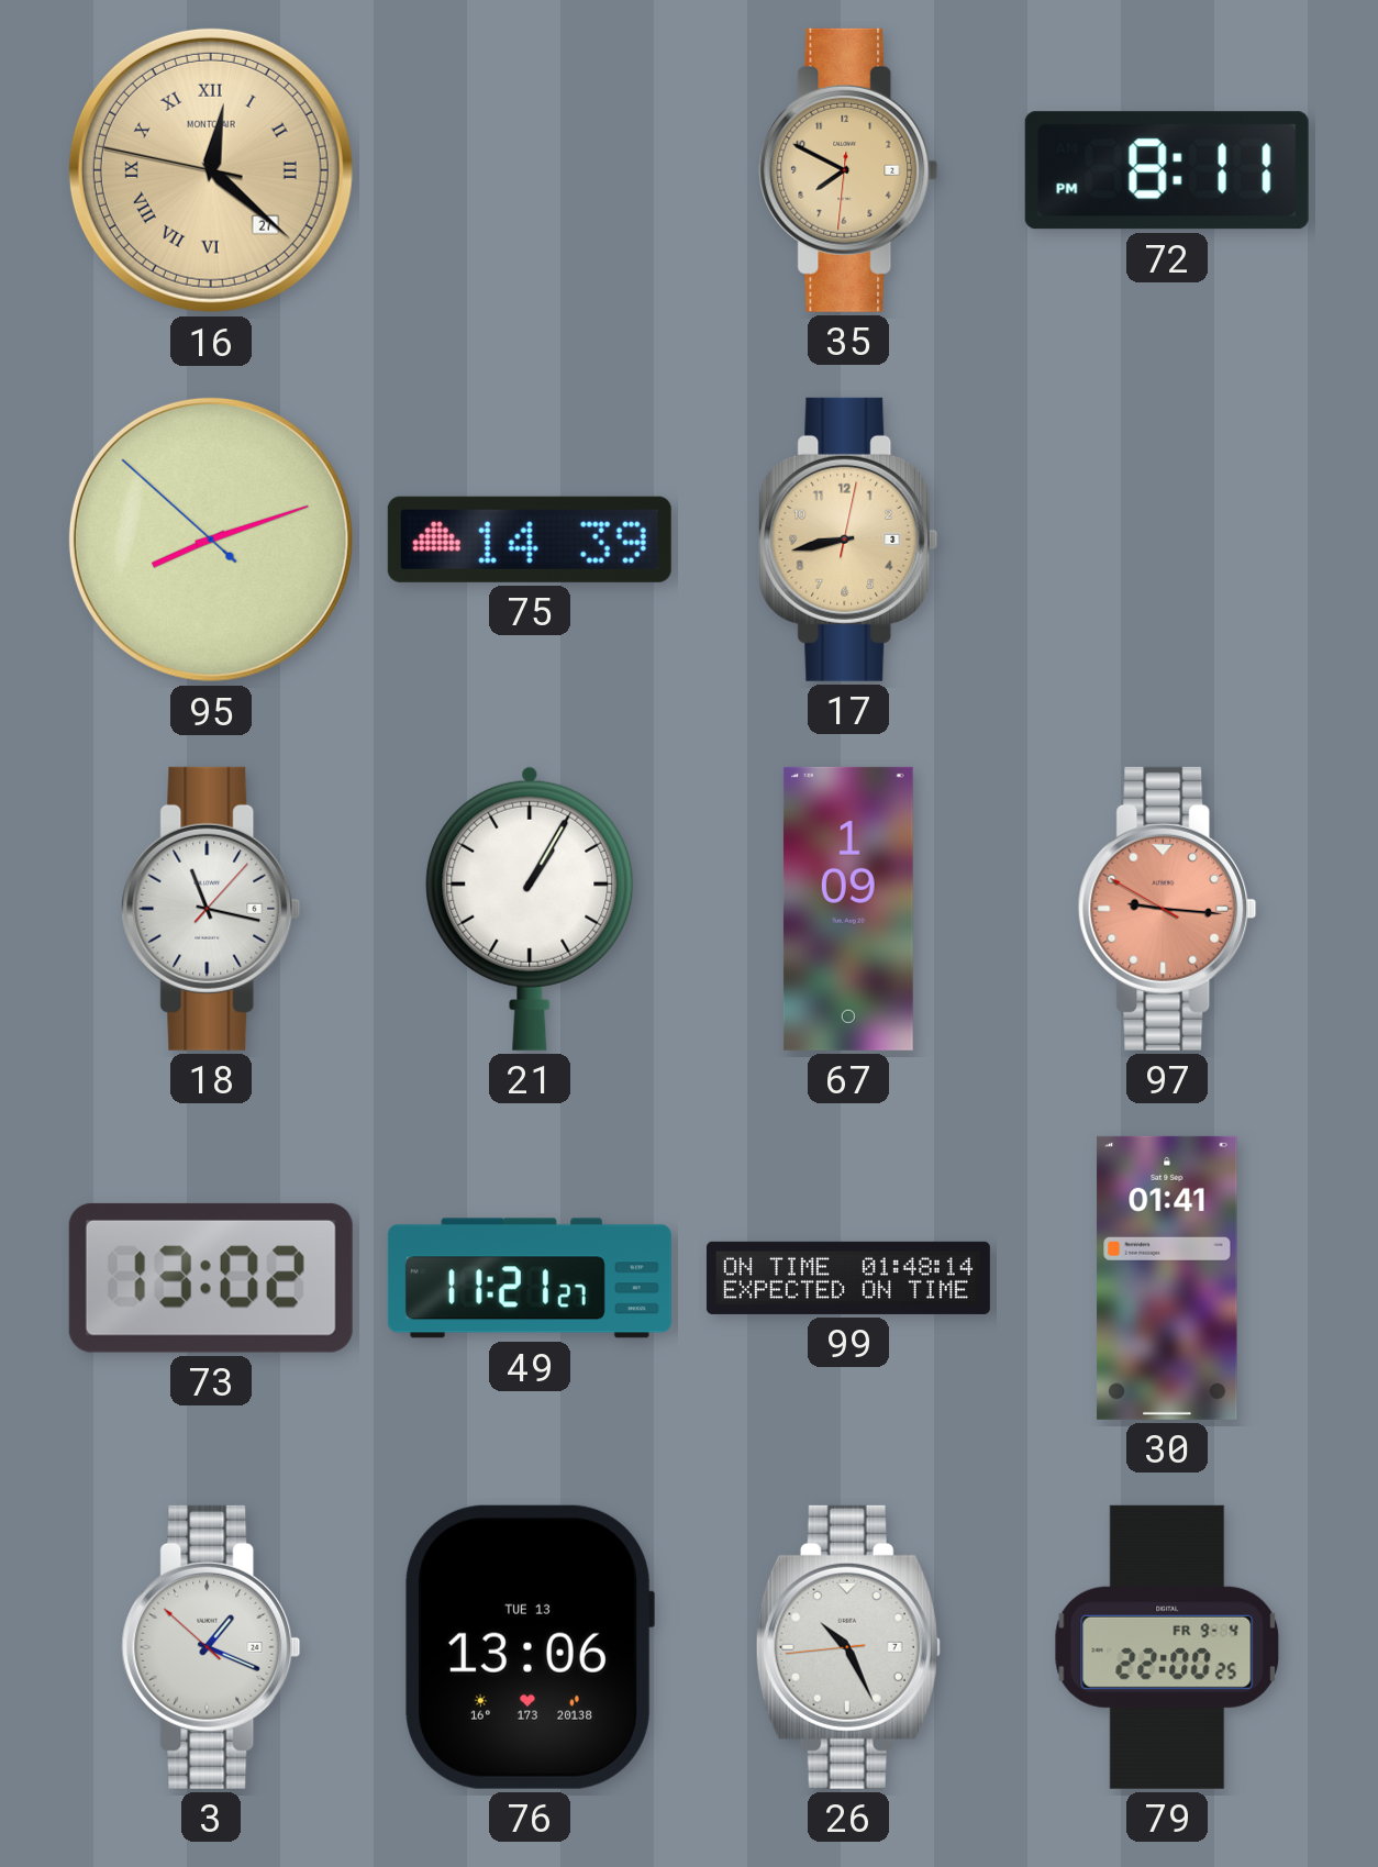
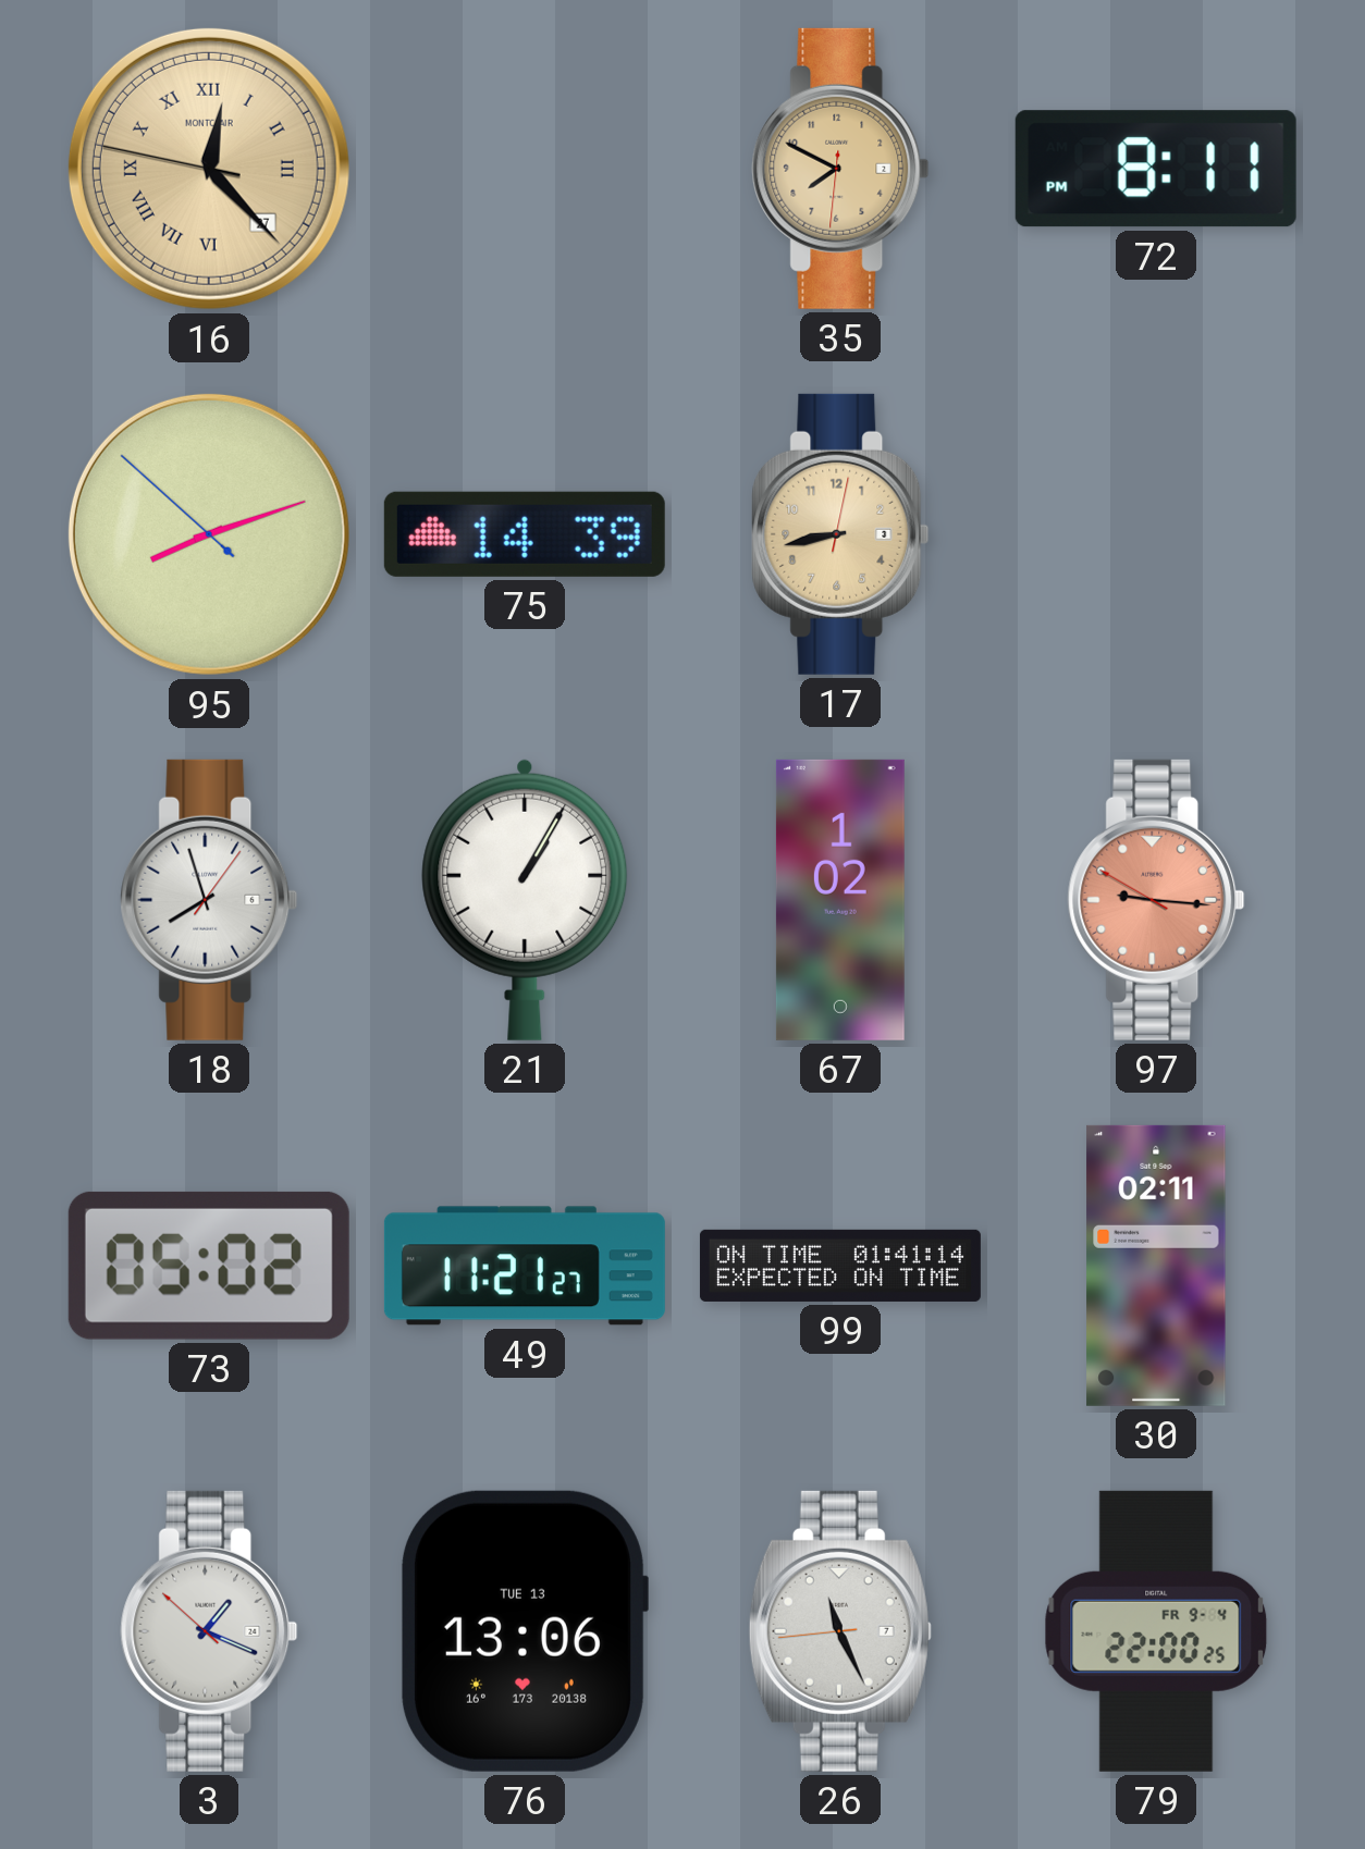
16: 12:21 -> 12:22
18: 11:17 -> 7:57
67: 1:09 -> 1:02
73: 13:02 -> 05:02
99: 01:48 -> 01:41
30: 01:41 -> 02:11
26: 10:25 -> 11:25
